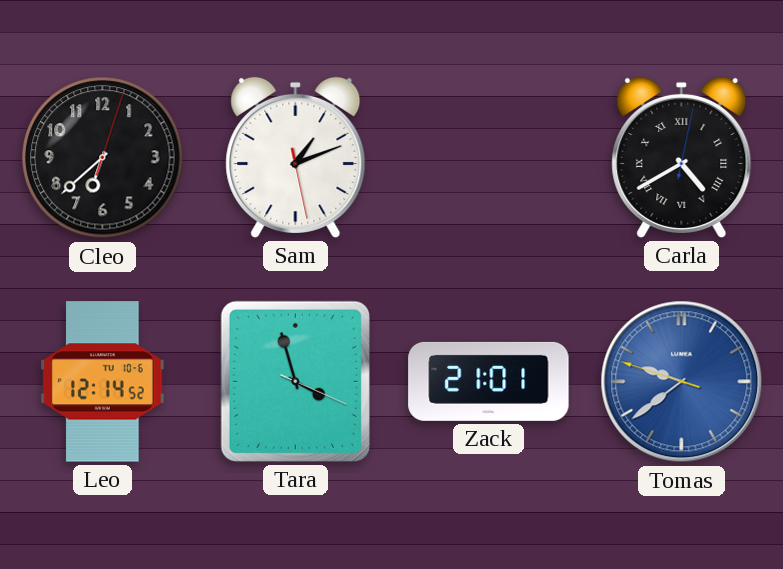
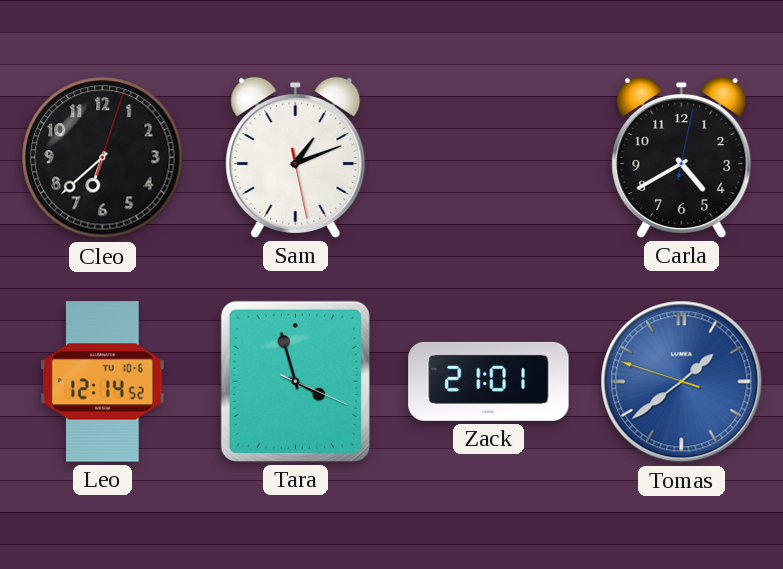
Carla numerals: Roman -> Arabic
Tomas: 9:38 -> 1:38
